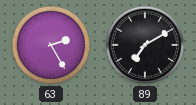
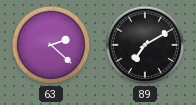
63: 2:25 -> 2:22
